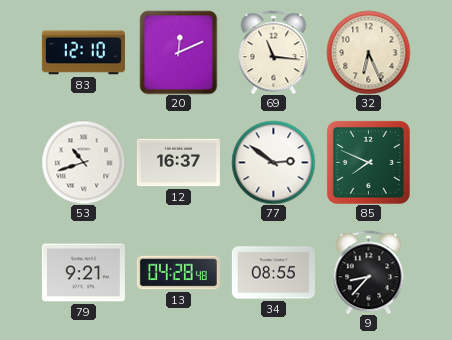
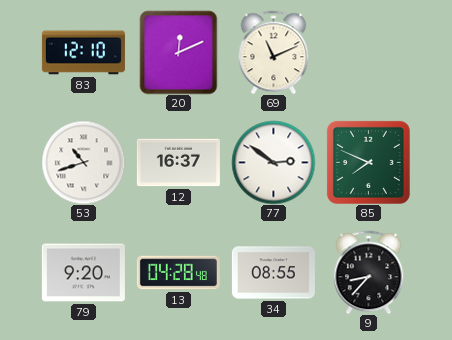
69: 11:16 -> 11:11
32: 6:26 -> none
79: 9:21 -> 9:20
